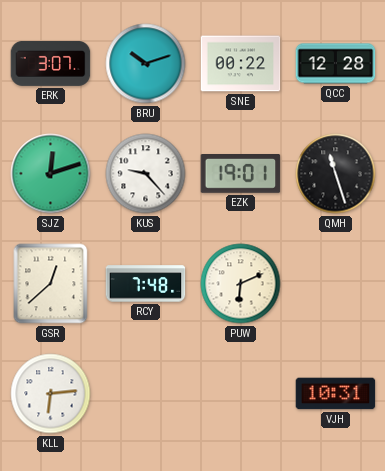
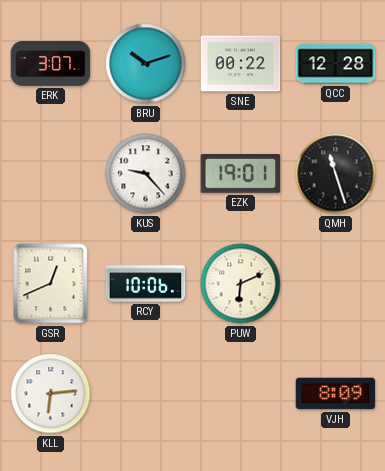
SJZ: 12:12 -> none
GSR: 12:38 -> 12:41
RCY: 7:48 -> 10:06
VJH: 10:31 -> 8:09
